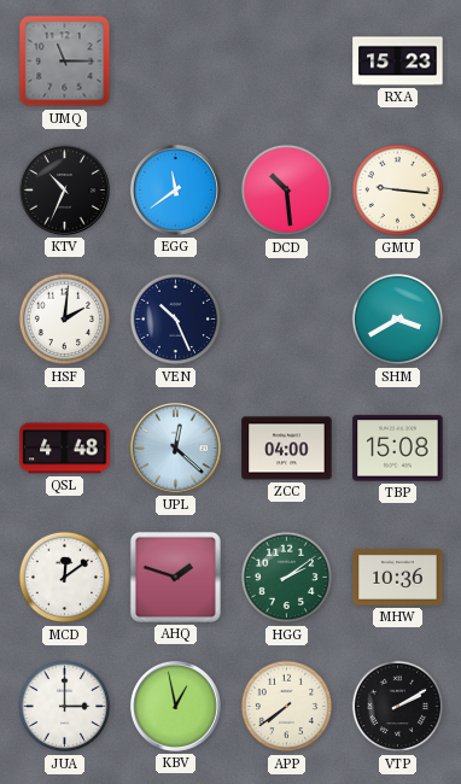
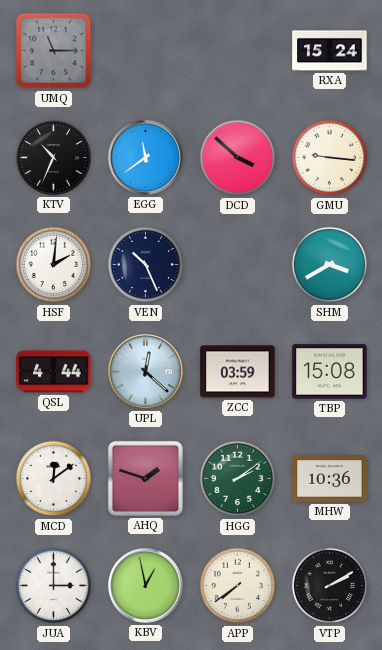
RXA: 15:23 -> 15:24
DCD: 10:29 -> 3:52
QSL: 4:48 -> 4:44
ZCC: 04:00 -> 03:59
